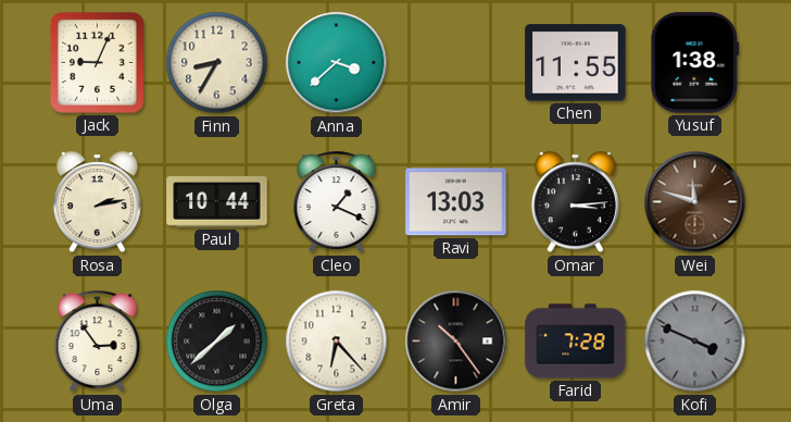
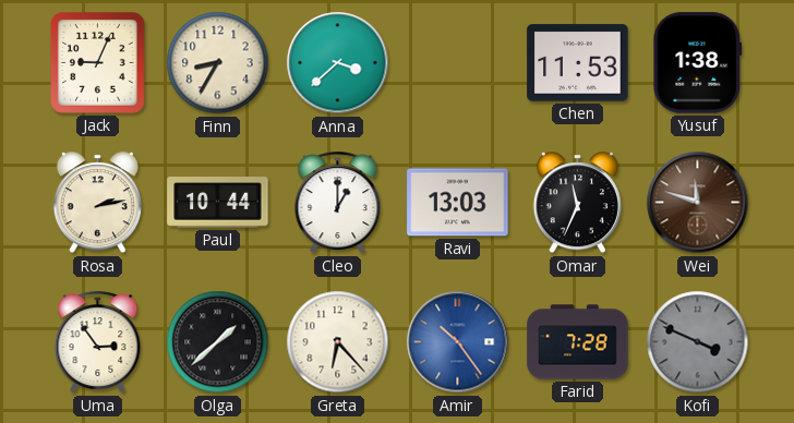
Chen: 11:55 -> 11:53
Cleo: 1:19 -> 1:00
Omar: 3:14 -> 11:34
Amir dial: black -> blue
